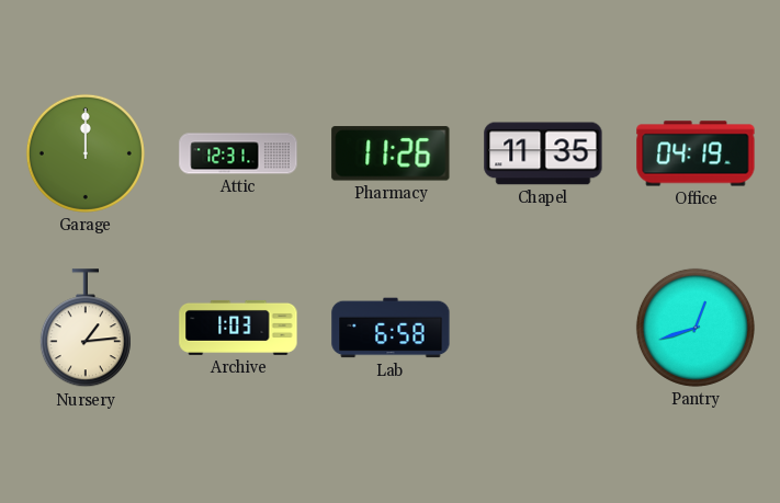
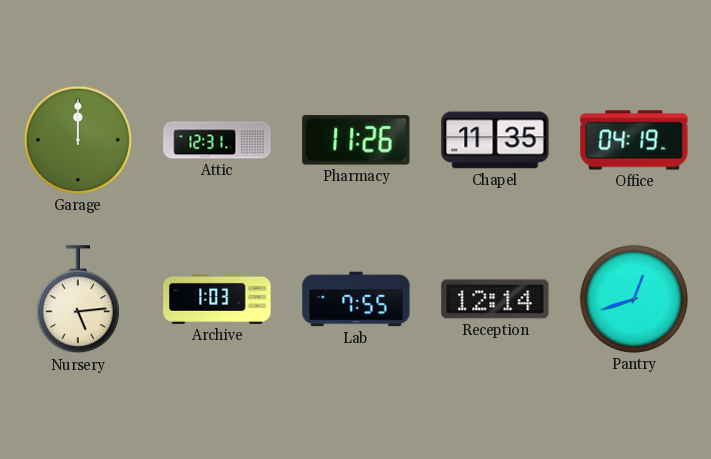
Nursery: 1:14 -> 5:14
Lab: 6:58 -> 7:55
Reception: none -> 12:14
